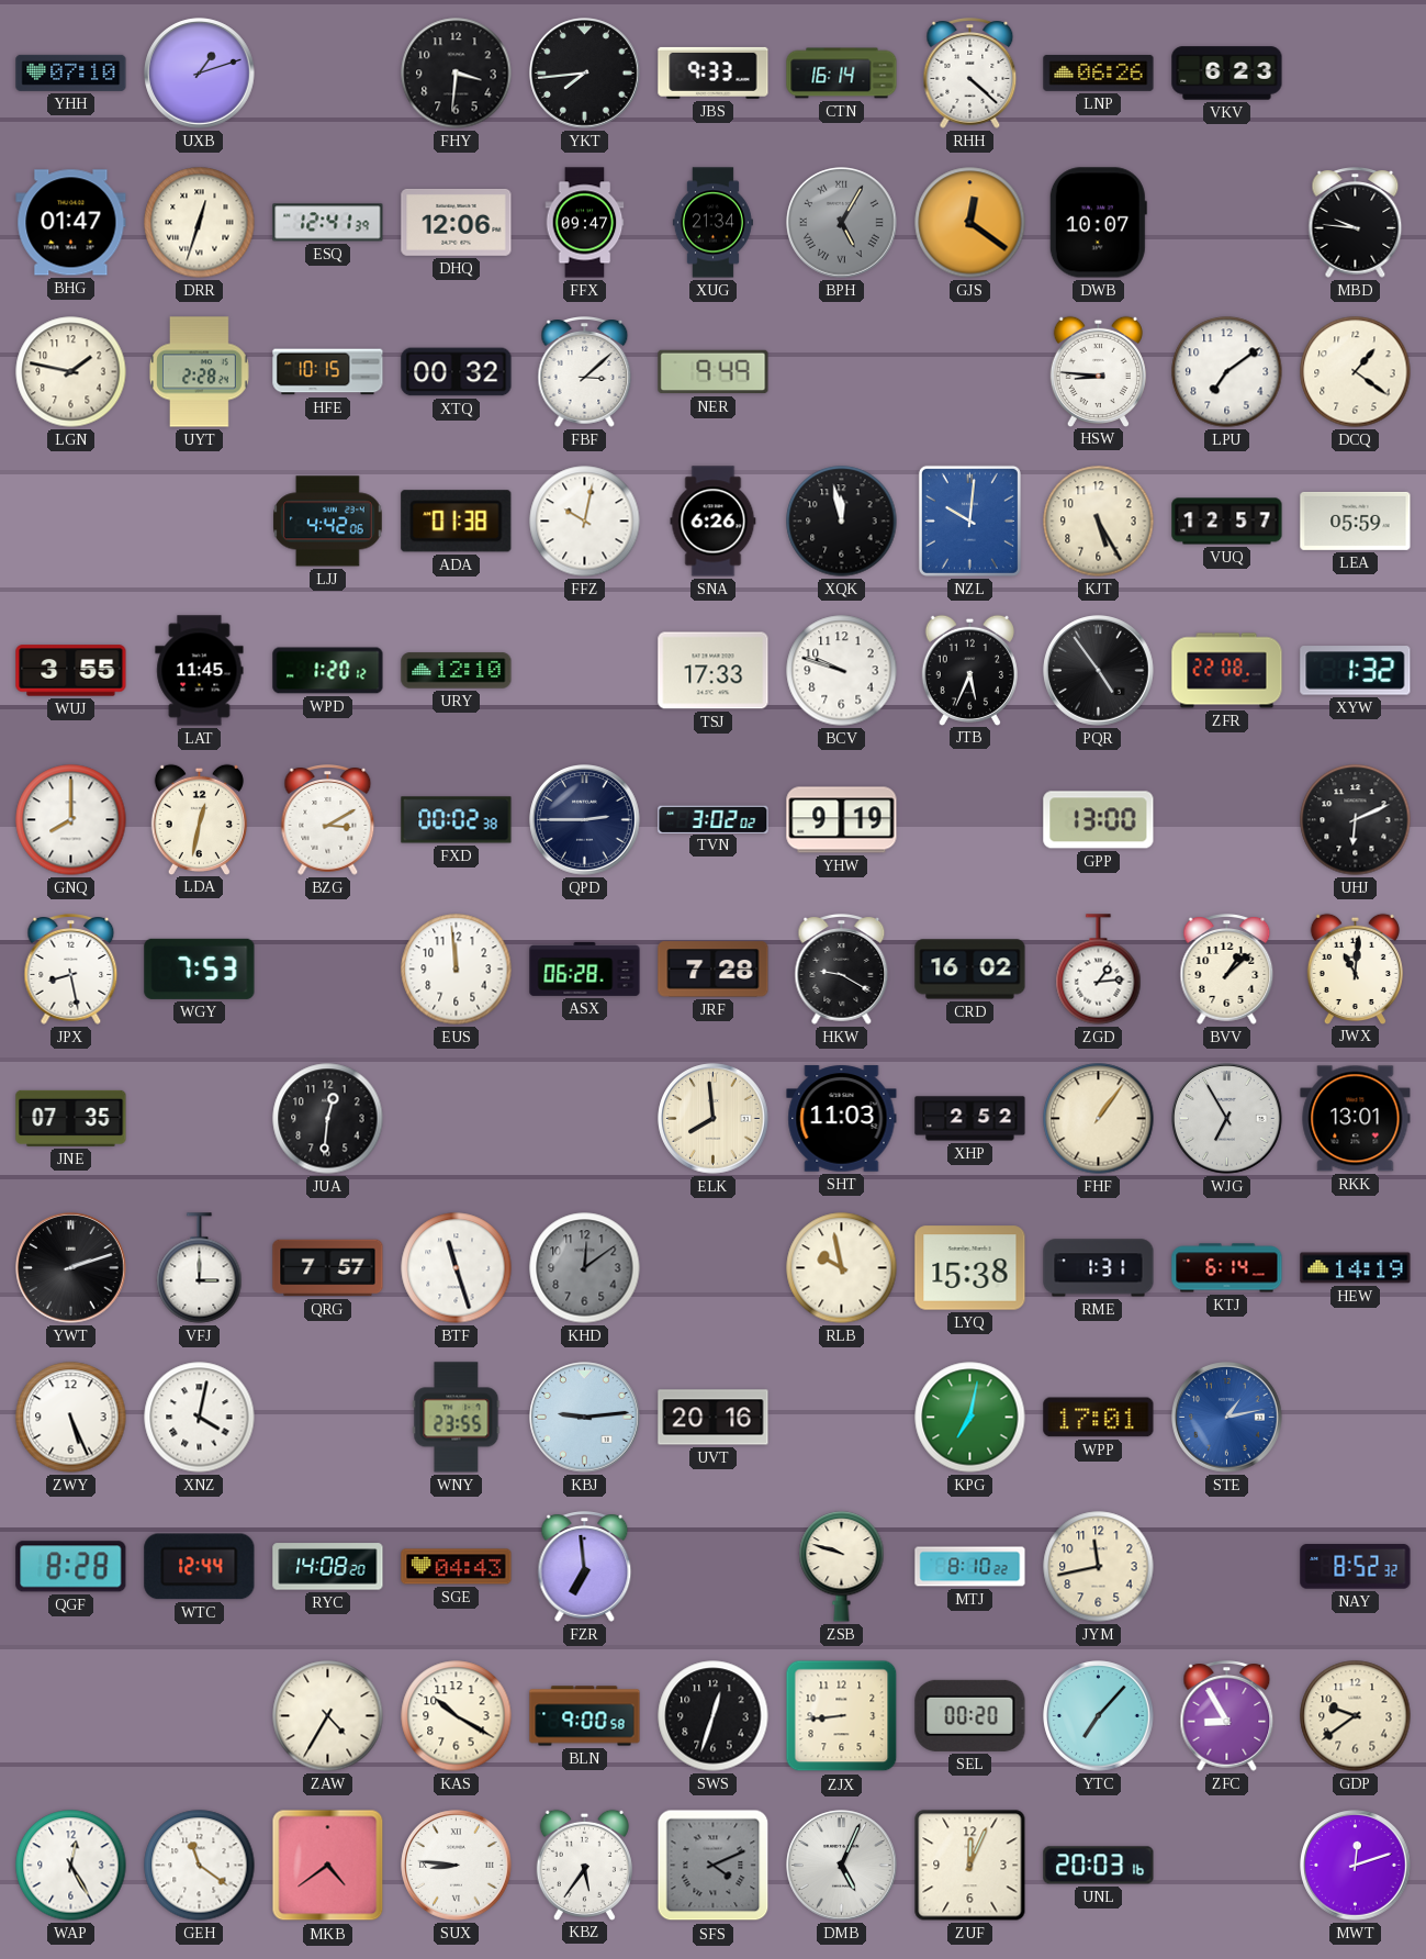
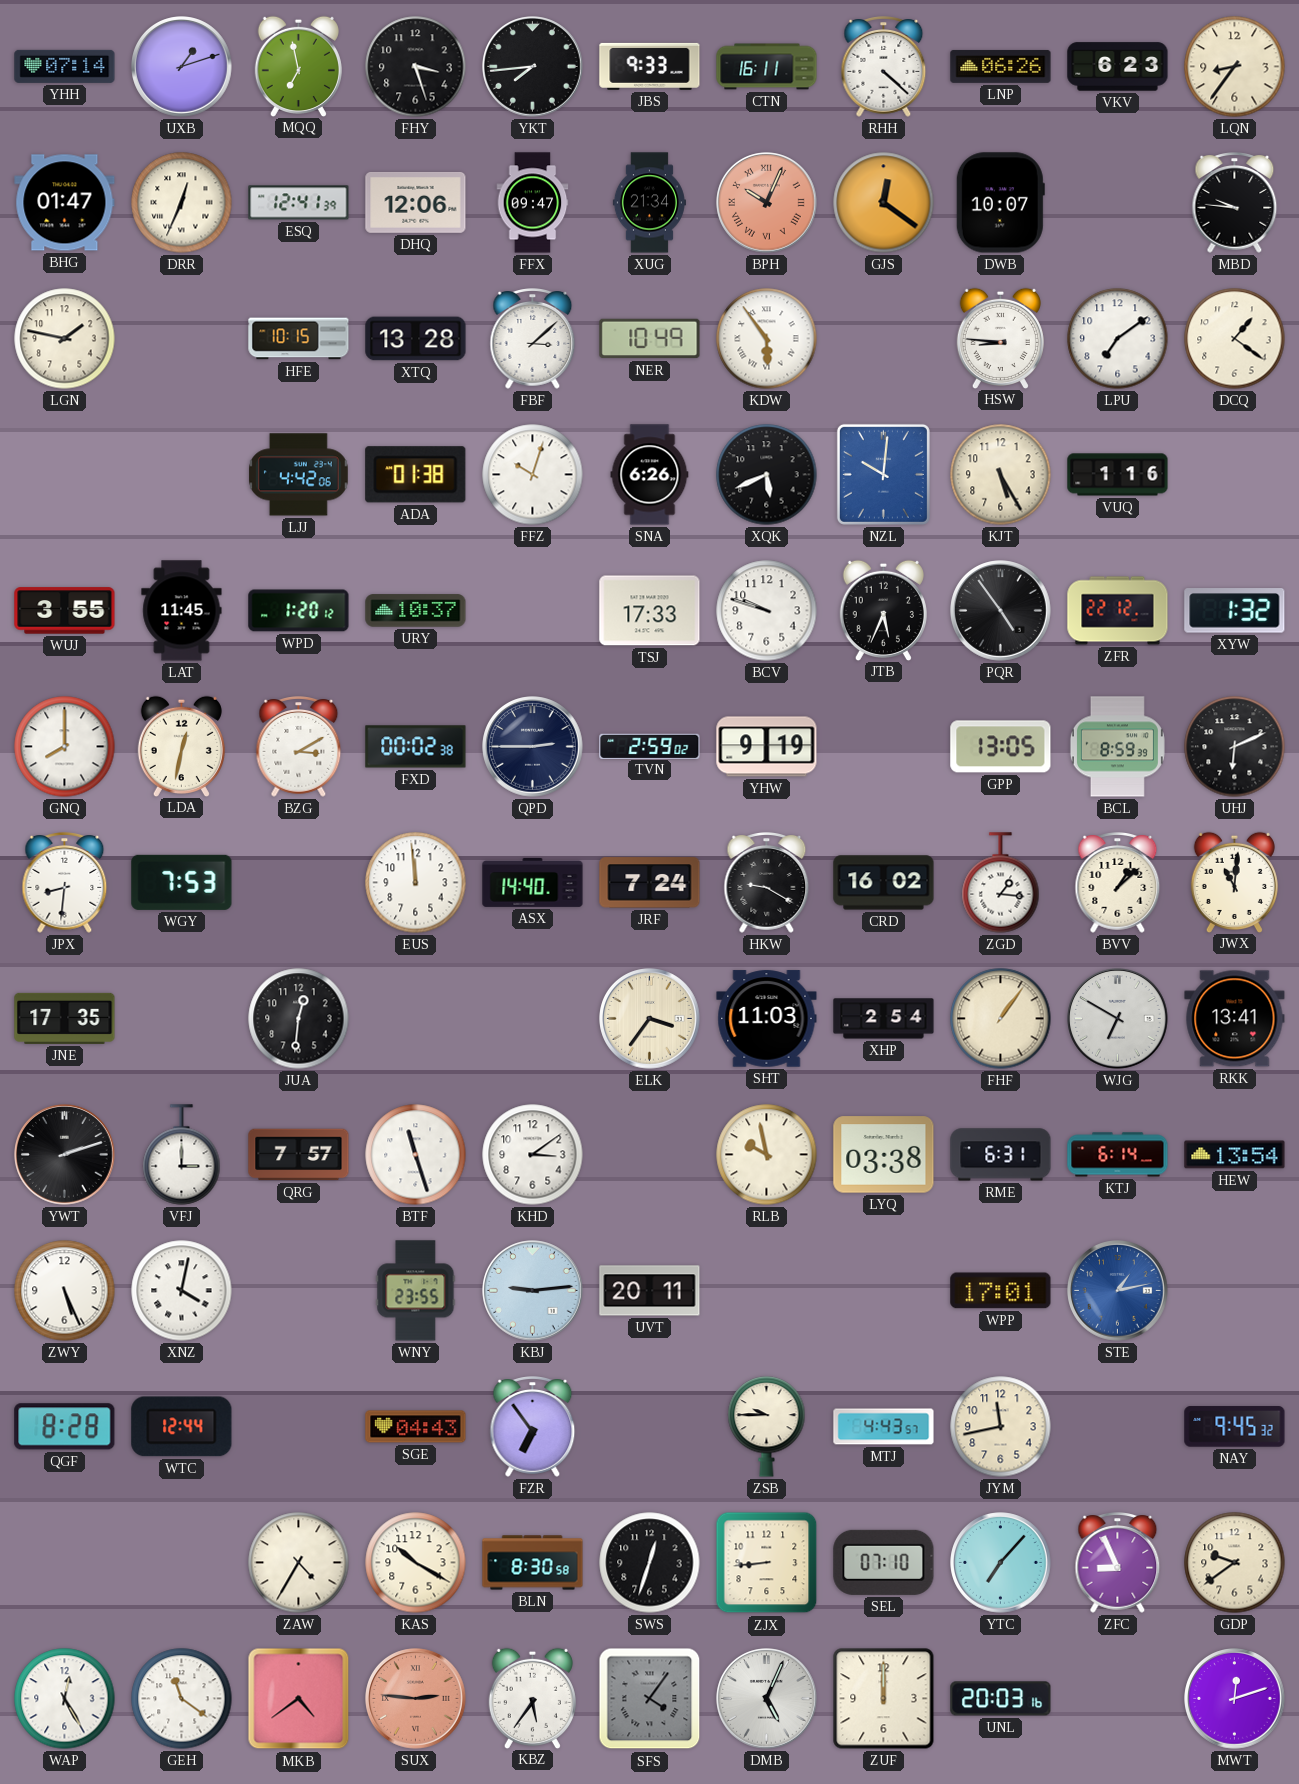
YHH: 07:10 -> 07:14
MQQ: none -> 6:58
FHY: 3:31 -> 3:27
CTN: 16:14 -> 16:11
LQN: none -> 8:36
DRR: 12:33 -> 12:34
BPH: 5:05 -> 10:04
BPH dial: grey -> salmon
UYT: 2:28 -> none
XTQ: 00:32 -> 13:28
NER: 9:49 -> 10:49
KDW: none -> 5:54
FFZ: 10:02 -> 10:03
XQK: 11:58 -> 5:41
VUQ: 12:57 -> 1:16
LEA: 05:59 -> none
URY: 12:10 -> 10:37
ZFR: 22:08 -> 22:12
TVN: 3:02 -> 2:59
GPP: 13:00 -> 13:05
BCL: none -> 8:59
JPX: 8:28 -> 8:31
ASX: 06:28 -> 14:40
JRF: 7:28 -> 7:24
ZGD: 1:14 -> 1:16
JNE: 07:35 -> 17:35
ELK: 7:59 -> 3:36
XHP: 2:52 -> 2:54
WJG: 6:55 -> 6:50
RKK: 13:01 -> 13:41
KHD: 12:09 -> 3:09
KHD dial: grey -> white
LYQ: 15:38 -> 03:38
RME: 1:31 -> 6:31
HEW: 14:19 -> 13:54
UVT: 20:16 -> 20:11
KPG: 7:02 -> none
RYC: 14:08 -> none
FZR: 6:59 -> 6:54
ZSB: 9:48 -> 9:45
MTJ: 8:10 -> 4:43
NAY: 8:52 -> 9:45
BLN: 9:00 -> 8:30
SEL: 00:20 -> 07:10
ZFC: 8:55 -> 8:56
SUX: 8:46 -> 2:46
SUX dial: white -> salmon
SFS: 4:11 -> 4:06
ZUF: 12:04 -> 12:00
